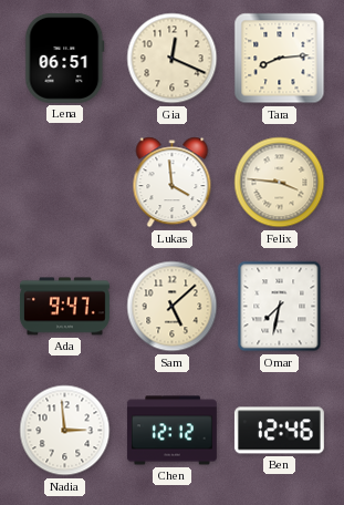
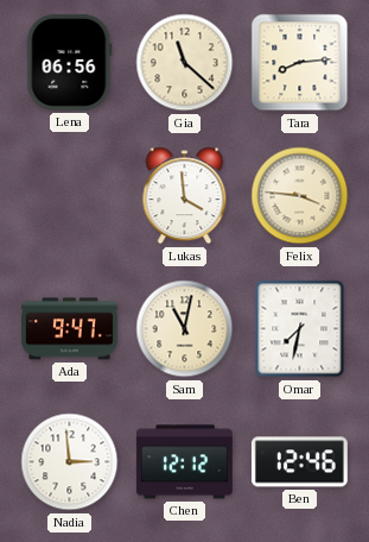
Lena: 06:51 -> 06:56
Gia: 12:19 -> 11:22
Sam: 5:08 -> 11:02
